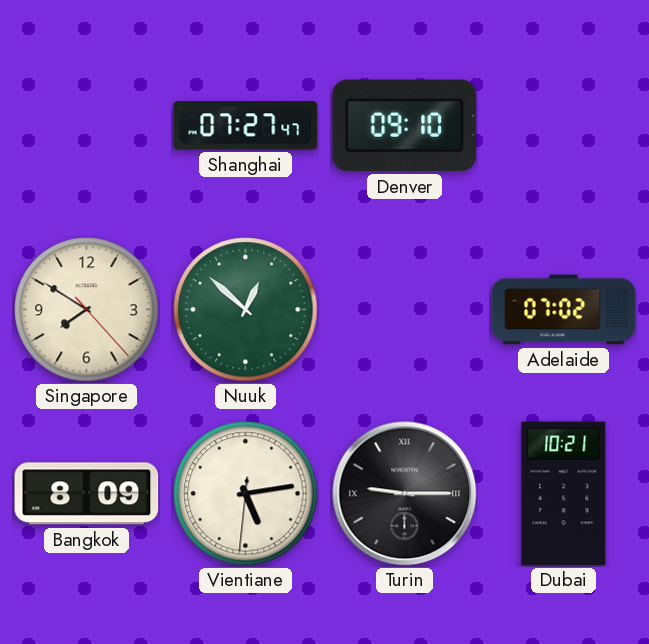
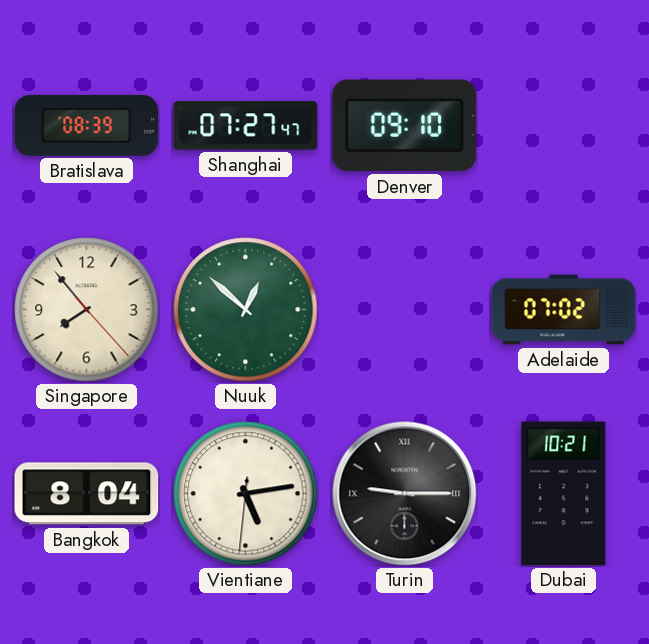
Bratislava: none -> 08:39
Singapore: 7:50 -> 7:53
Bangkok: 8:09 -> 8:04
